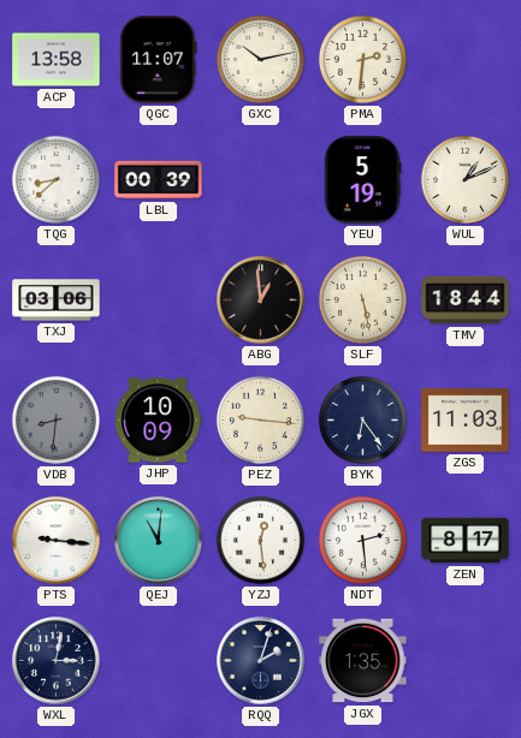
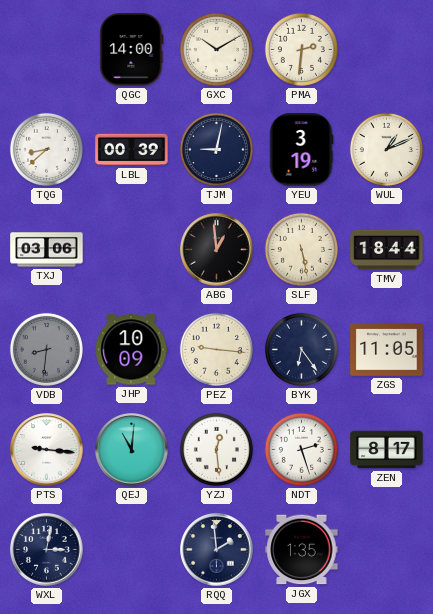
ACP: 13:58 -> none
QGC: 11:07 -> 14:00
GXC: 10:13 -> 10:10
TJM: none -> 9:02
YEU: 5:19 -> 3:19
ZGS: 11:03 -> 11:05
NDT: 2:29 -> 2:27
RQQ: 2:03 -> 1:59
